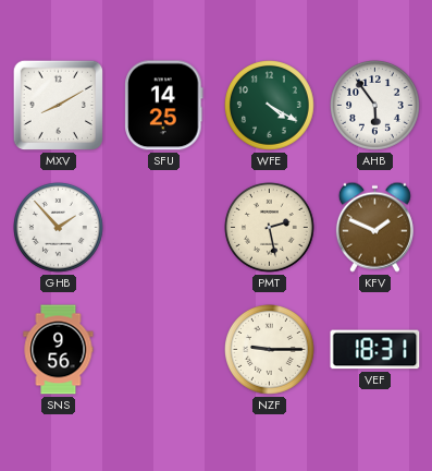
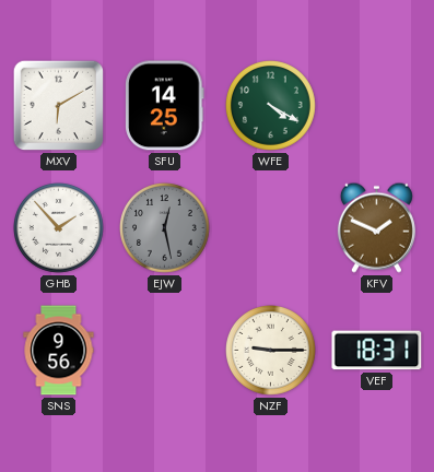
MXV: 8:10 -> 6:10
AHB: 5:54 -> none
EJW: none -> 12:28
PMT: 2:28 -> none
